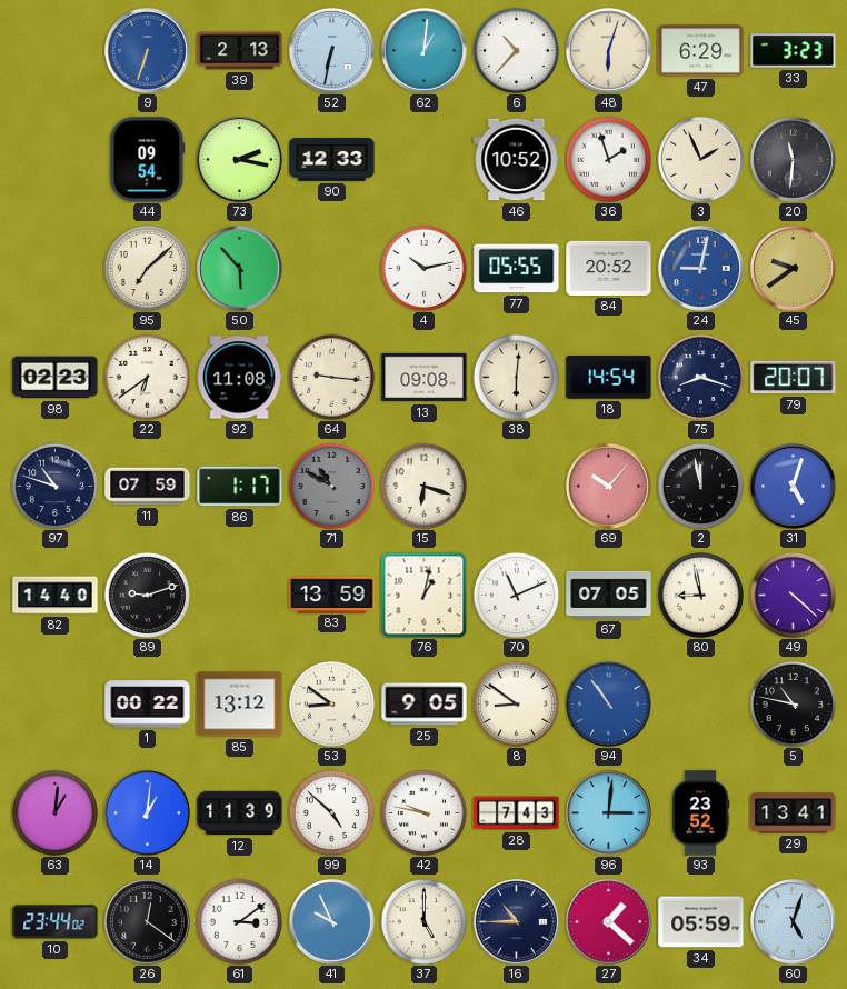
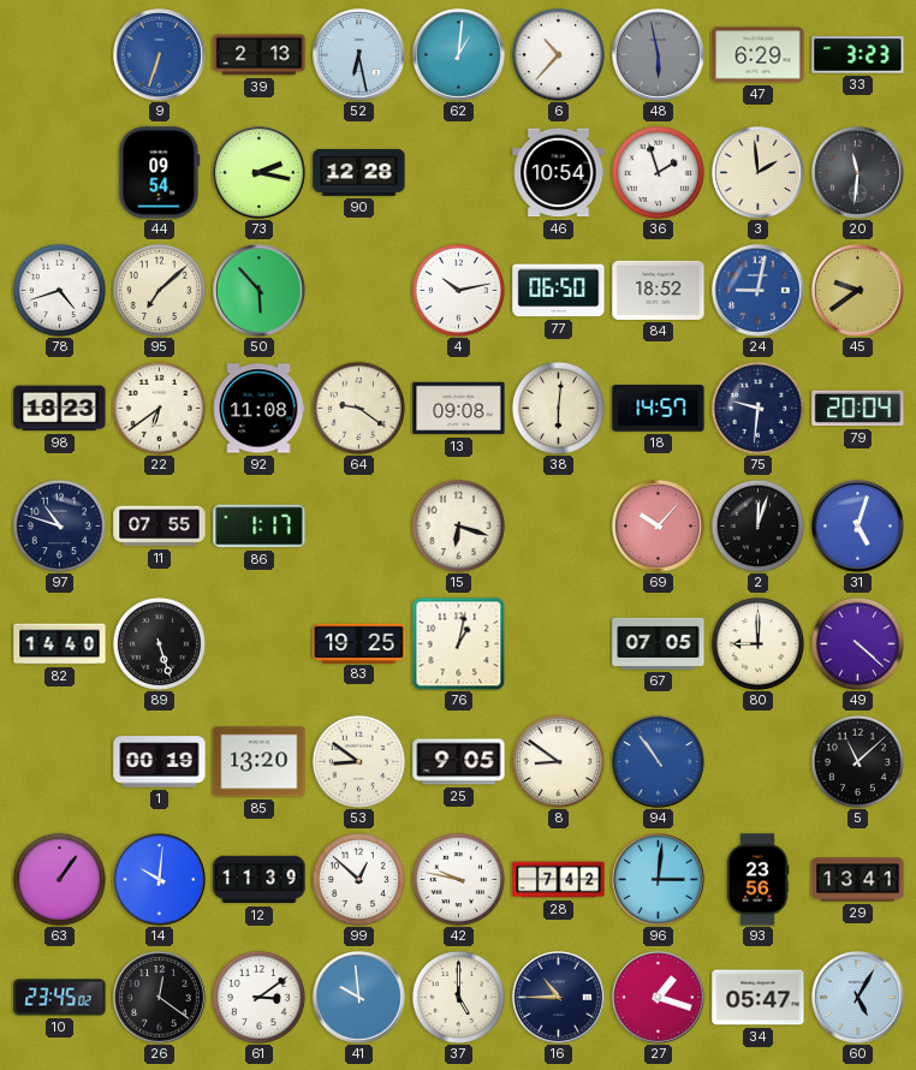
52: 6:32 -> 6:28
48: 6:03 -> 5:58
48 dial: cream -> grey
90: 12:33 -> 12:28
46: 10:52 -> 10:54
3: 1:56 -> 1:59
78: none -> 4:42
77: 05:55 -> 06:50
84: 20:52 -> 18:52
98: 02:23 -> 18:23
64: 9:16 -> 9:21
18: 14:54 -> 14:57
75: 8:18 -> 9:31
79: 20:07 -> 20:04
11: 07:59 -> 07:55
71: 10:50 -> none
2: 11:58 -> 12:03
89: 9:12 -> 5:27
83: 13:59 -> 19:25
70: 11:11 -> none
80: 8:58 -> 9:00
1: 00:22 -> 00:19
85: 13:12 -> 13:20
5: 10:47 -> 11:08
63: 1:01 -> 1:06
14: 1:01 -> 10:01
99: 4:52 -> 12:52
28: 7:43 -> 7:42
93: 23:52 -> 23:56
10: 23:44 -> 23:45
41: 9:56 -> 9:59
27: 1:22 -> 1:18
34: 05:59 -> 05:47
60: 5:03 -> 5:05
